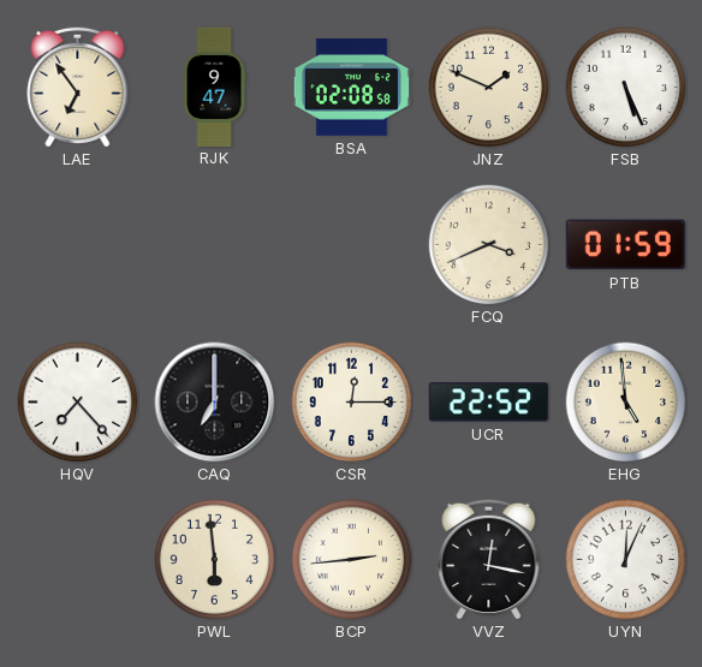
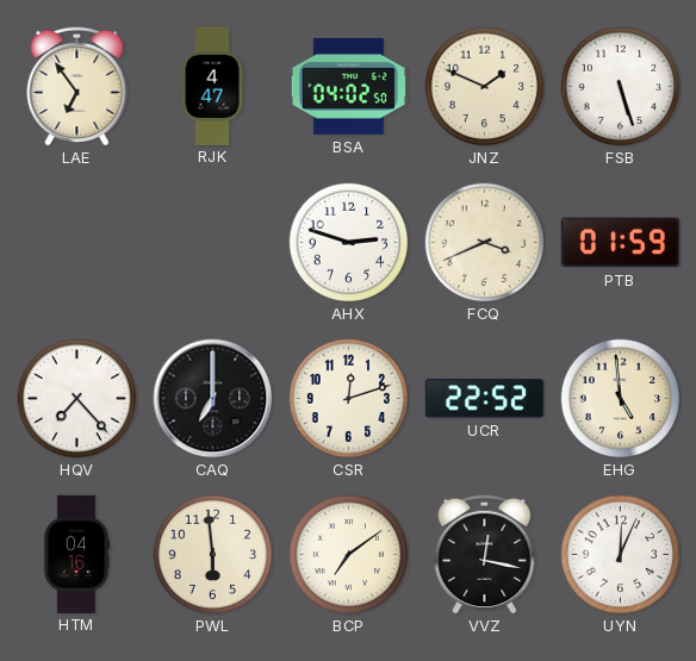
RJK: 9:47 -> 4:47
BSA: 02:08 -> 04:02
FSB: 5:26 -> 5:27
AHX: none -> 2:48
CSR: 12:15 -> 12:12
HTM: none -> 04:16
BCP: 2:44 -> 7:09
